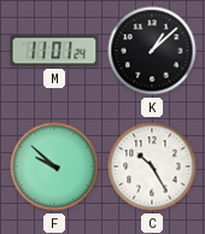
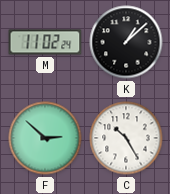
M: 11:01 -> 11:02
F: 9:52 -> 2:52
